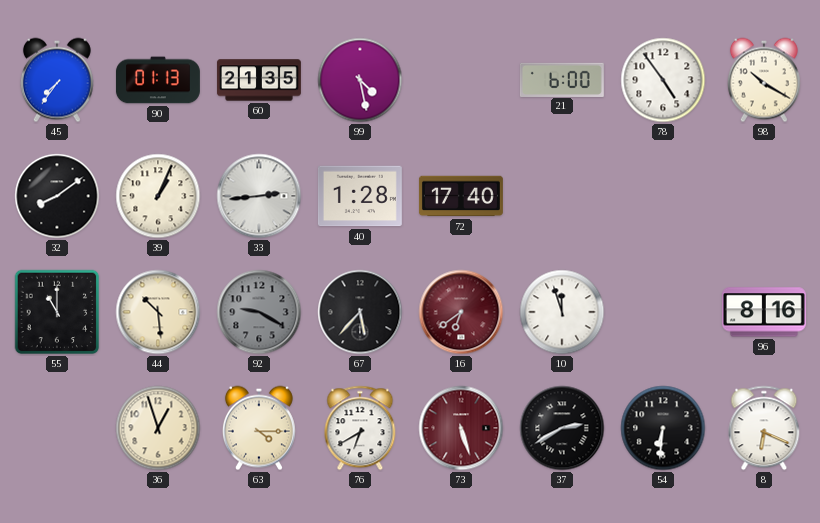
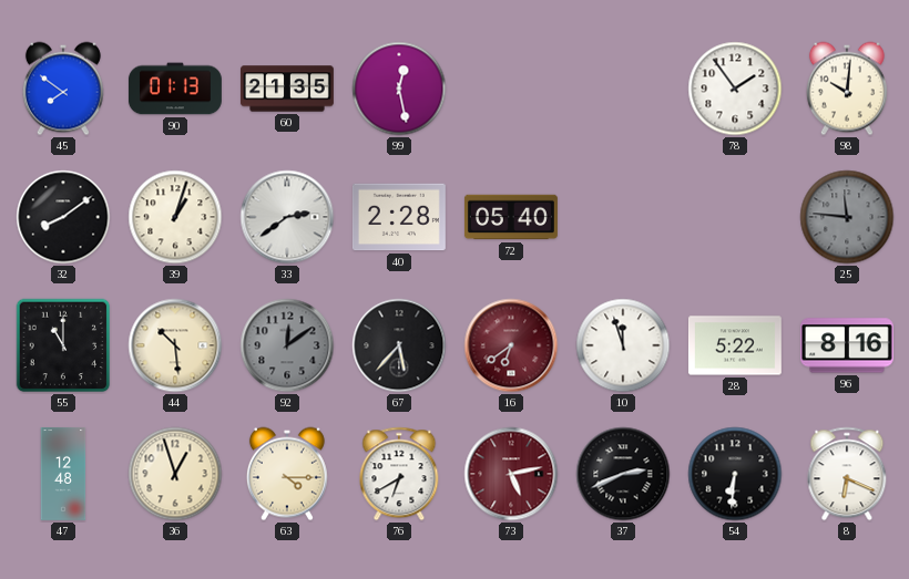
45: 7:36 -> 7:51
99: 4:28 -> 12:28
21: 6:00 -> none
78: 4:54 -> 1:54
98: 10:20 -> 10:01
39: 1:04 -> 1:03
33: 2:44 -> 2:39
40: 1:28 -> 2:28
72: 17:40 -> 05:40
25: none -> 11:46
92: 9:20 -> 12:09
28: none -> 5:22
47: none -> 12:48
73: 5:27 -> 5:13
37: 2:40 -> 2:41
